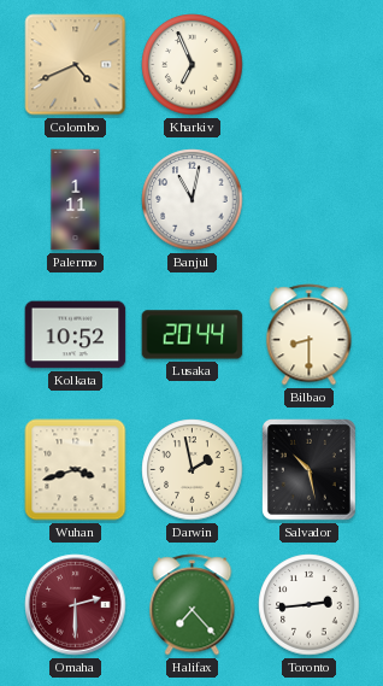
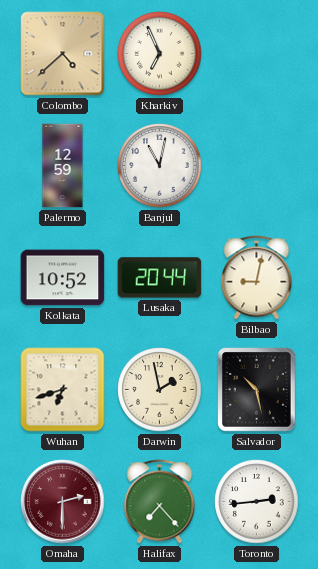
Colombo: 4:41 -> 4:38
Palermo: 1:11 -> 12:59
Bilbao: 8:30 -> 9:02
Wuhan: 3:42 -> 6:42
